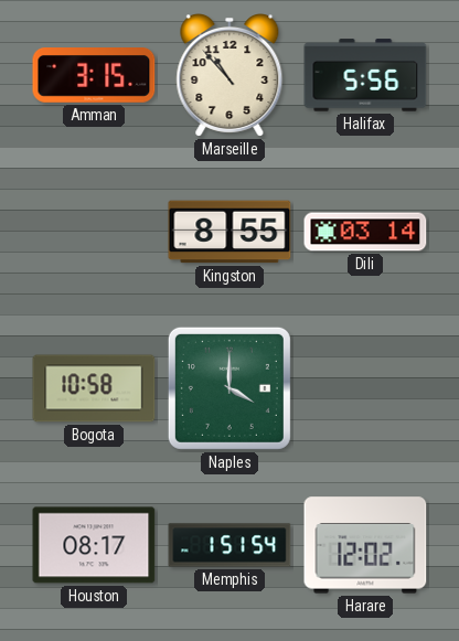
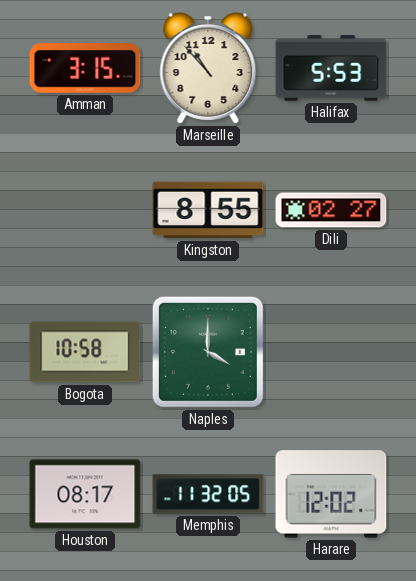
Halifax: 5:56 -> 5:53
Dili: 03:14 -> 02:27
Memphis: 1:51 -> 11:32
